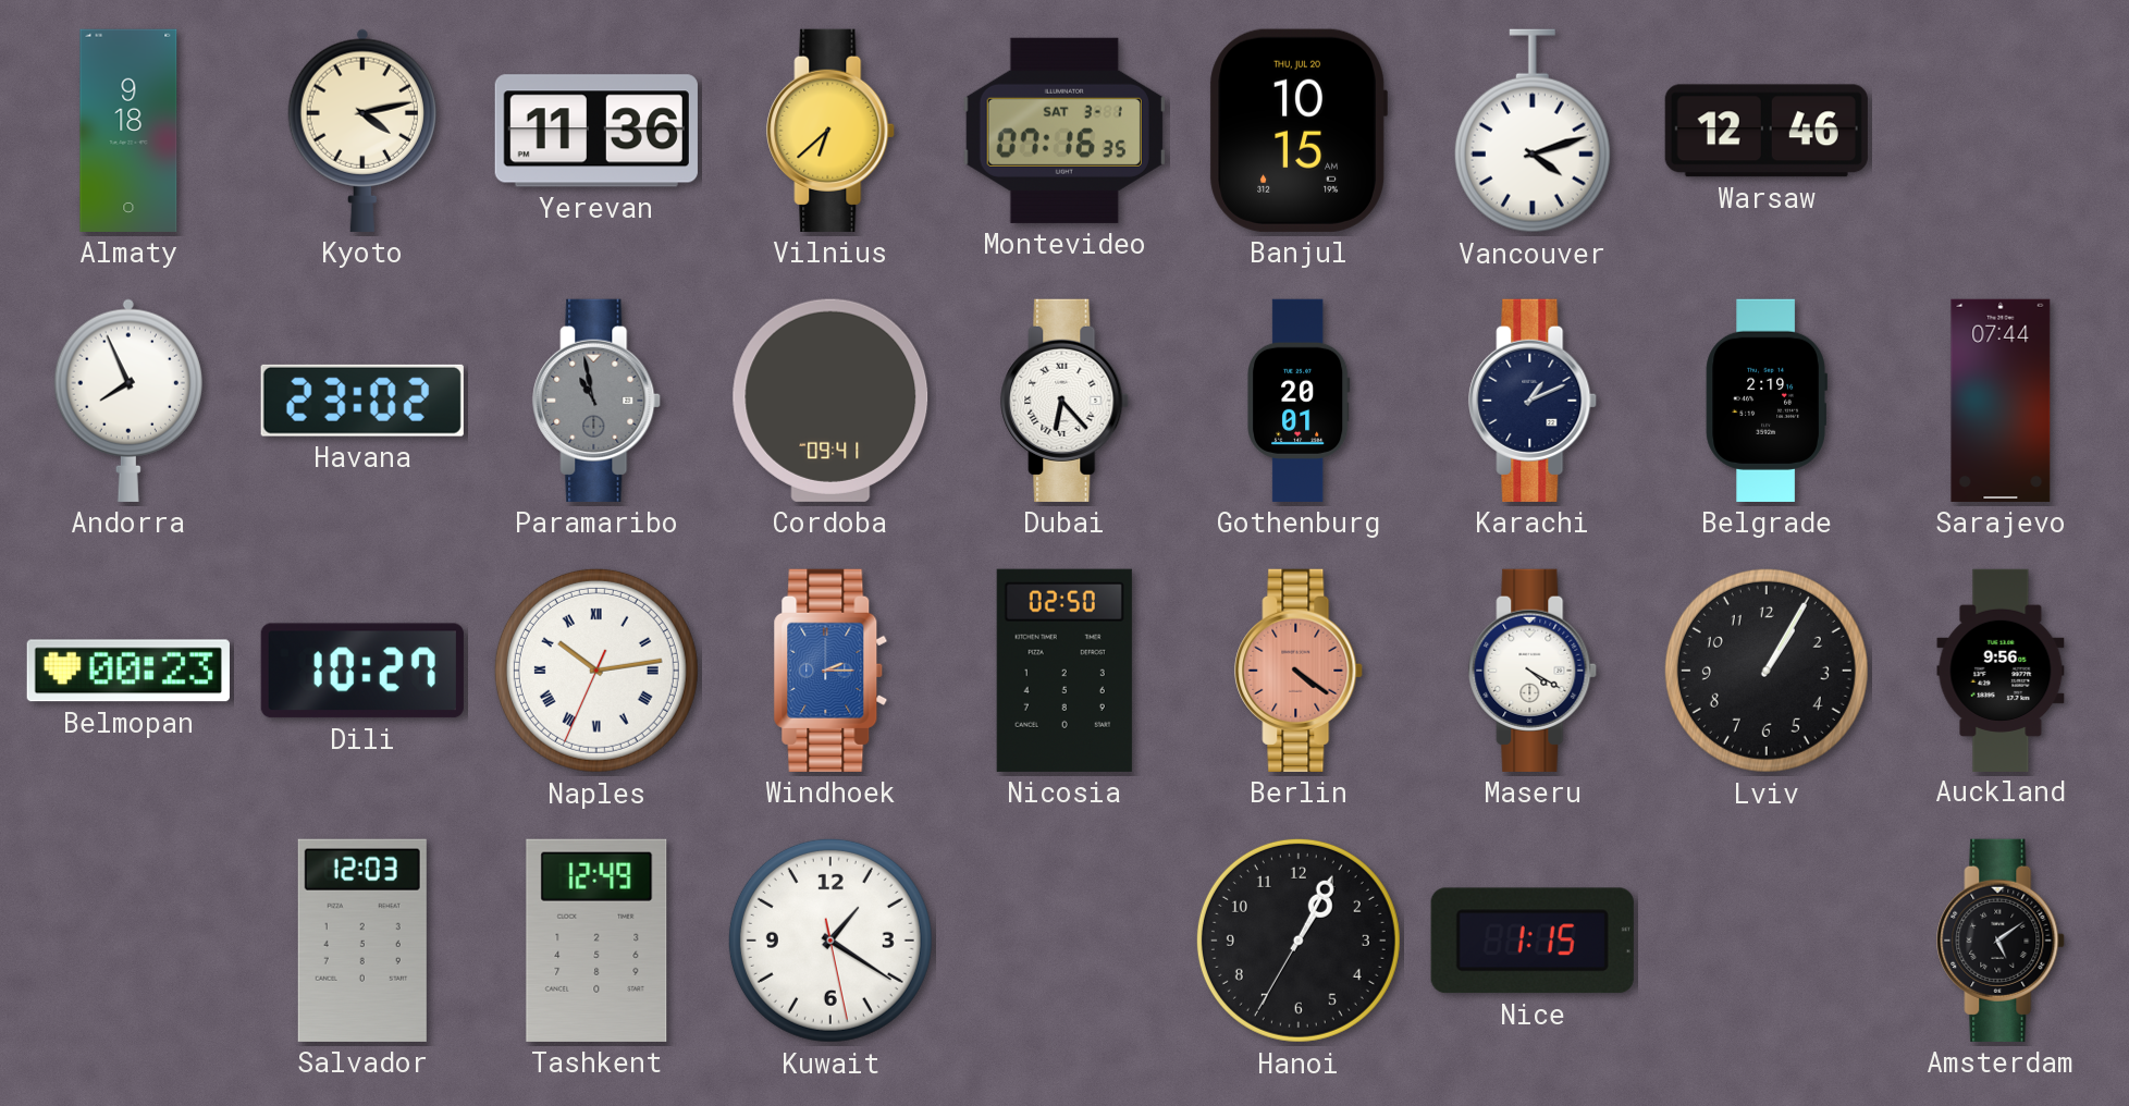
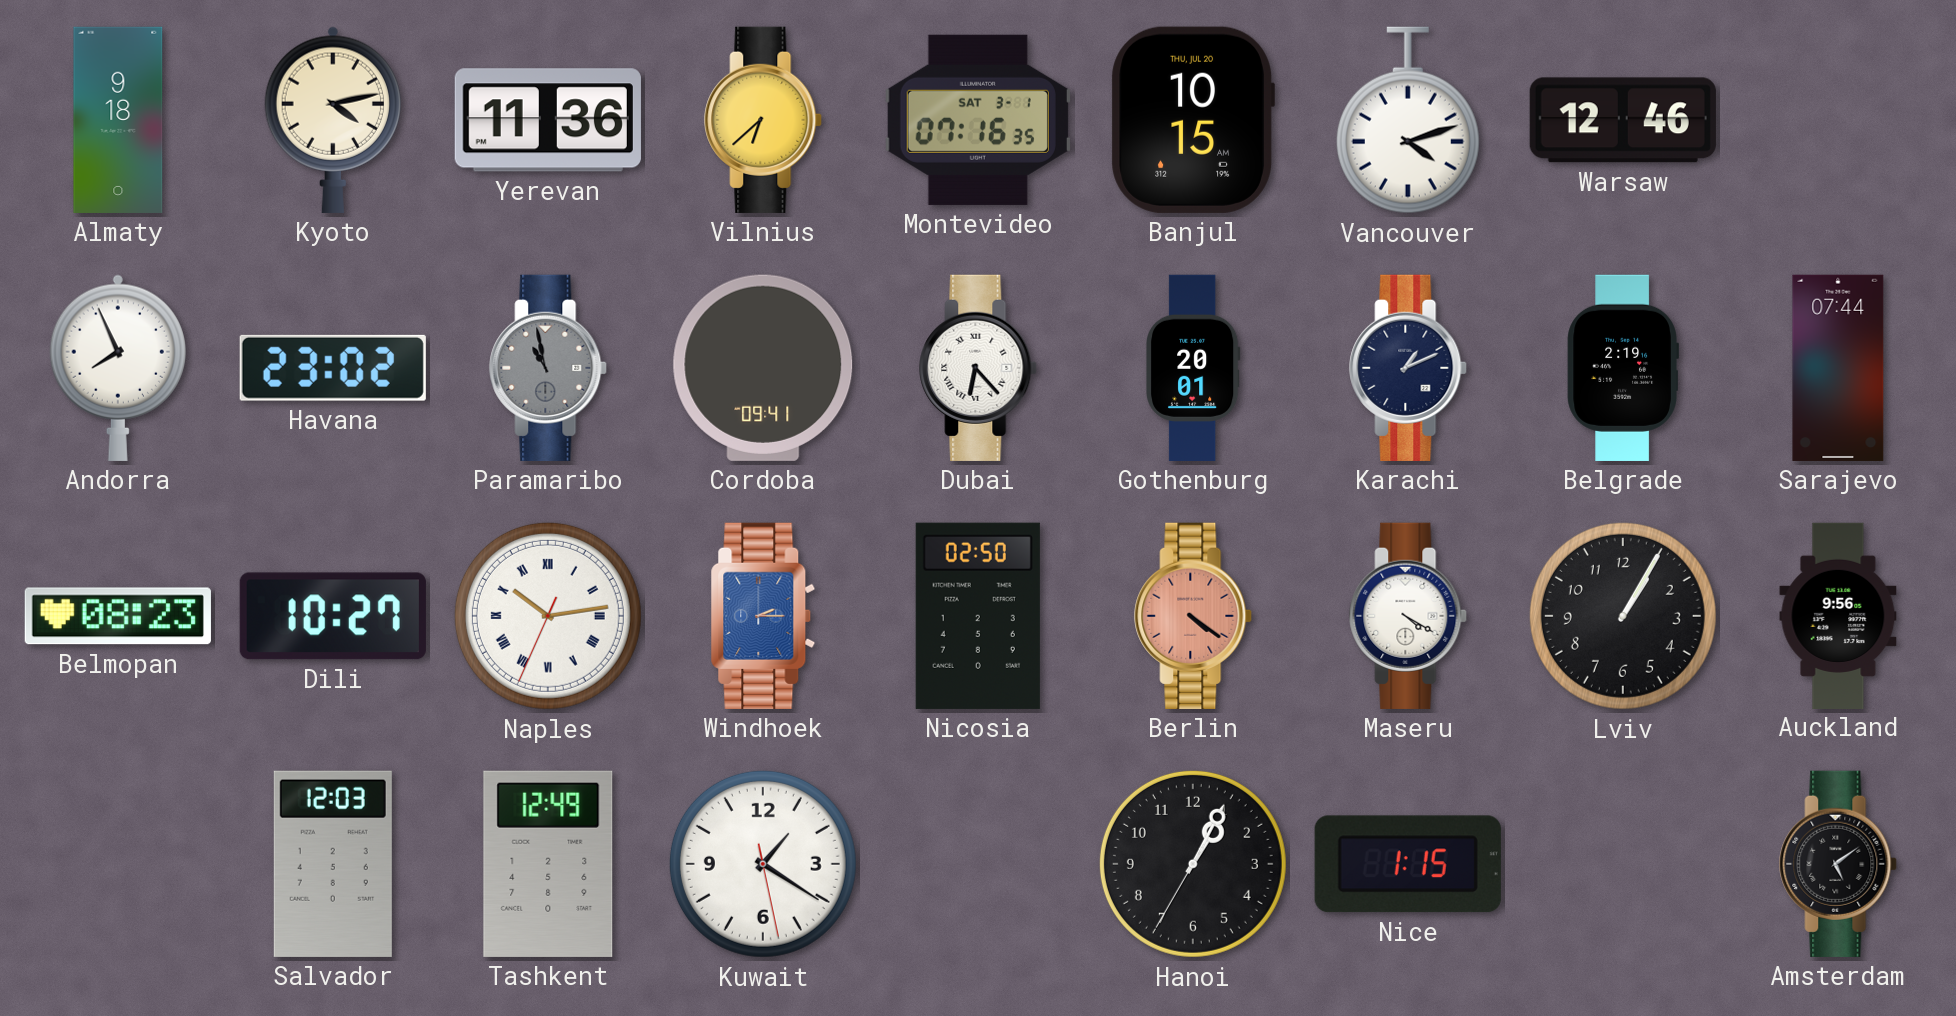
Belmopan: 00:23 -> 08:23
